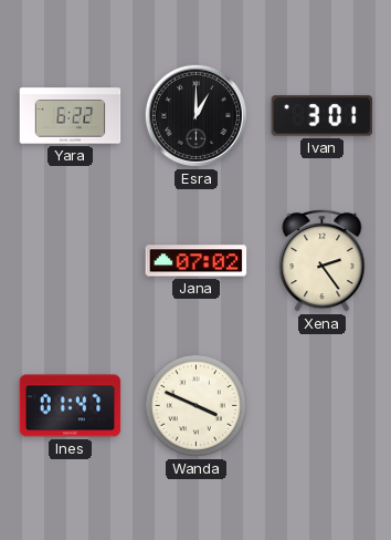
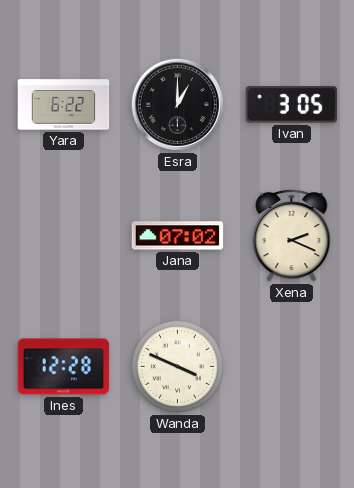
Ivan: 3:01 -> 3:05
Xena: 2:24 -> 2:19
Ines: 01:47 -> 12:28
